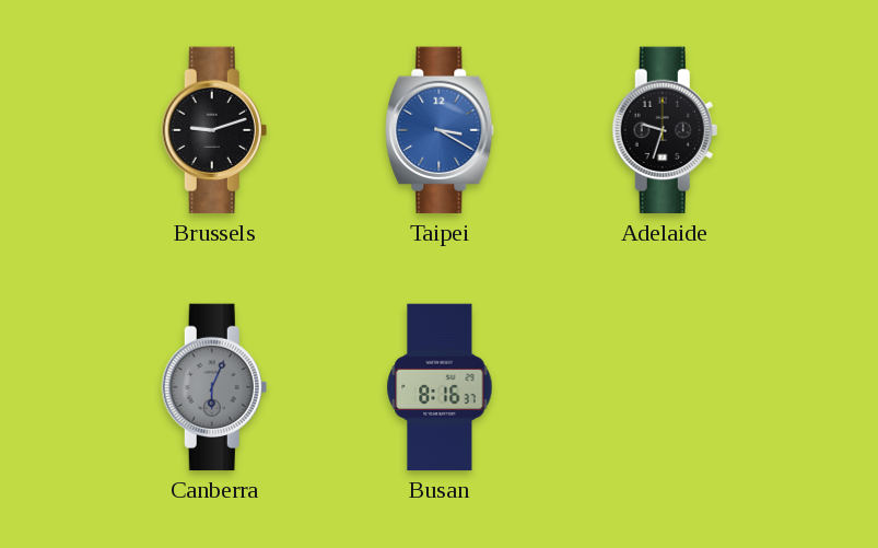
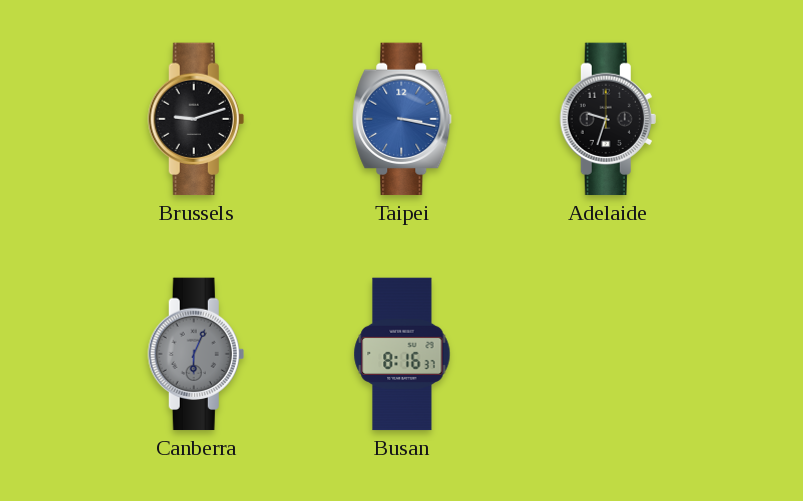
Taipei: 3:20 -> 3:17
